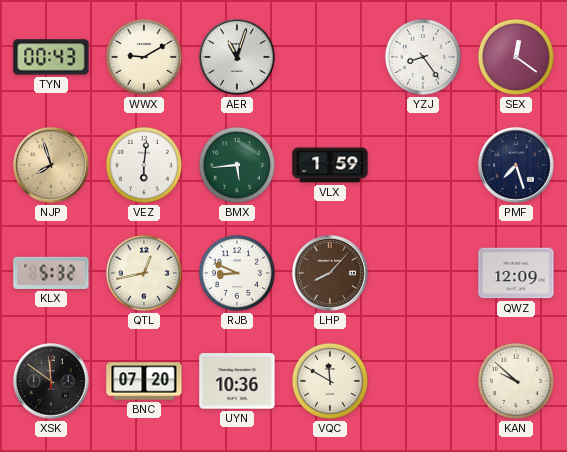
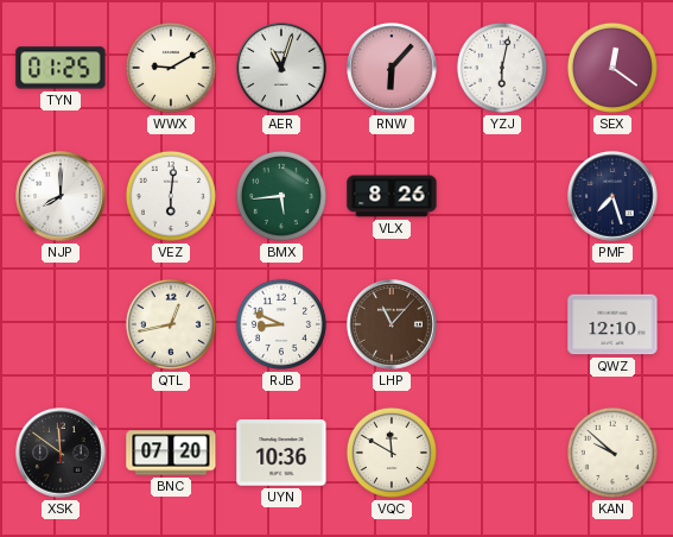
TYN: 00:43 -> 01:25
RNW: none -> 6:07
YZJ: 8:24 -> 6:02
NJP: 7:57 -> 8:00
NJP dial: champagne -> white
VLX: 1:59 -> 8:26
KLX: 5:32 -> none
LHP: 8:07 -> 11:07
QWZ: 12:09 -> 12:10
